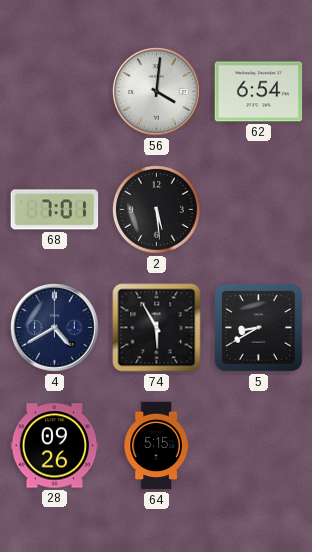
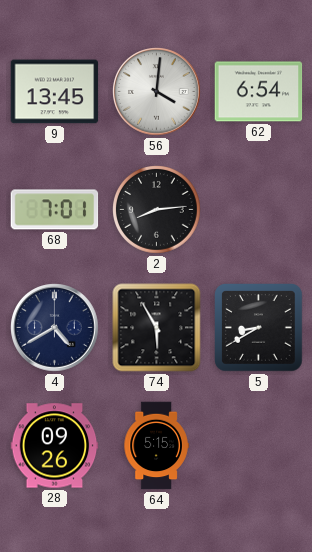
9: none -> 13:45
2: 5:29 -> 8:14
